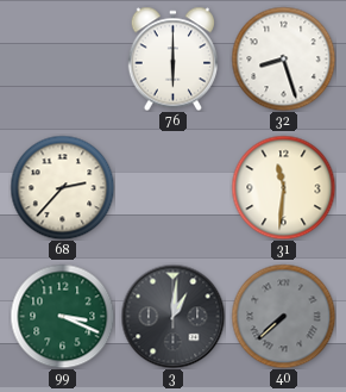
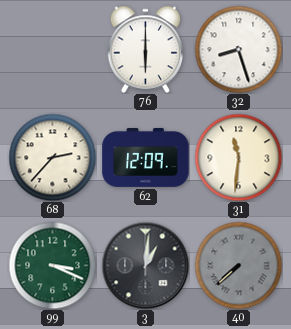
62: none -> 12:09
